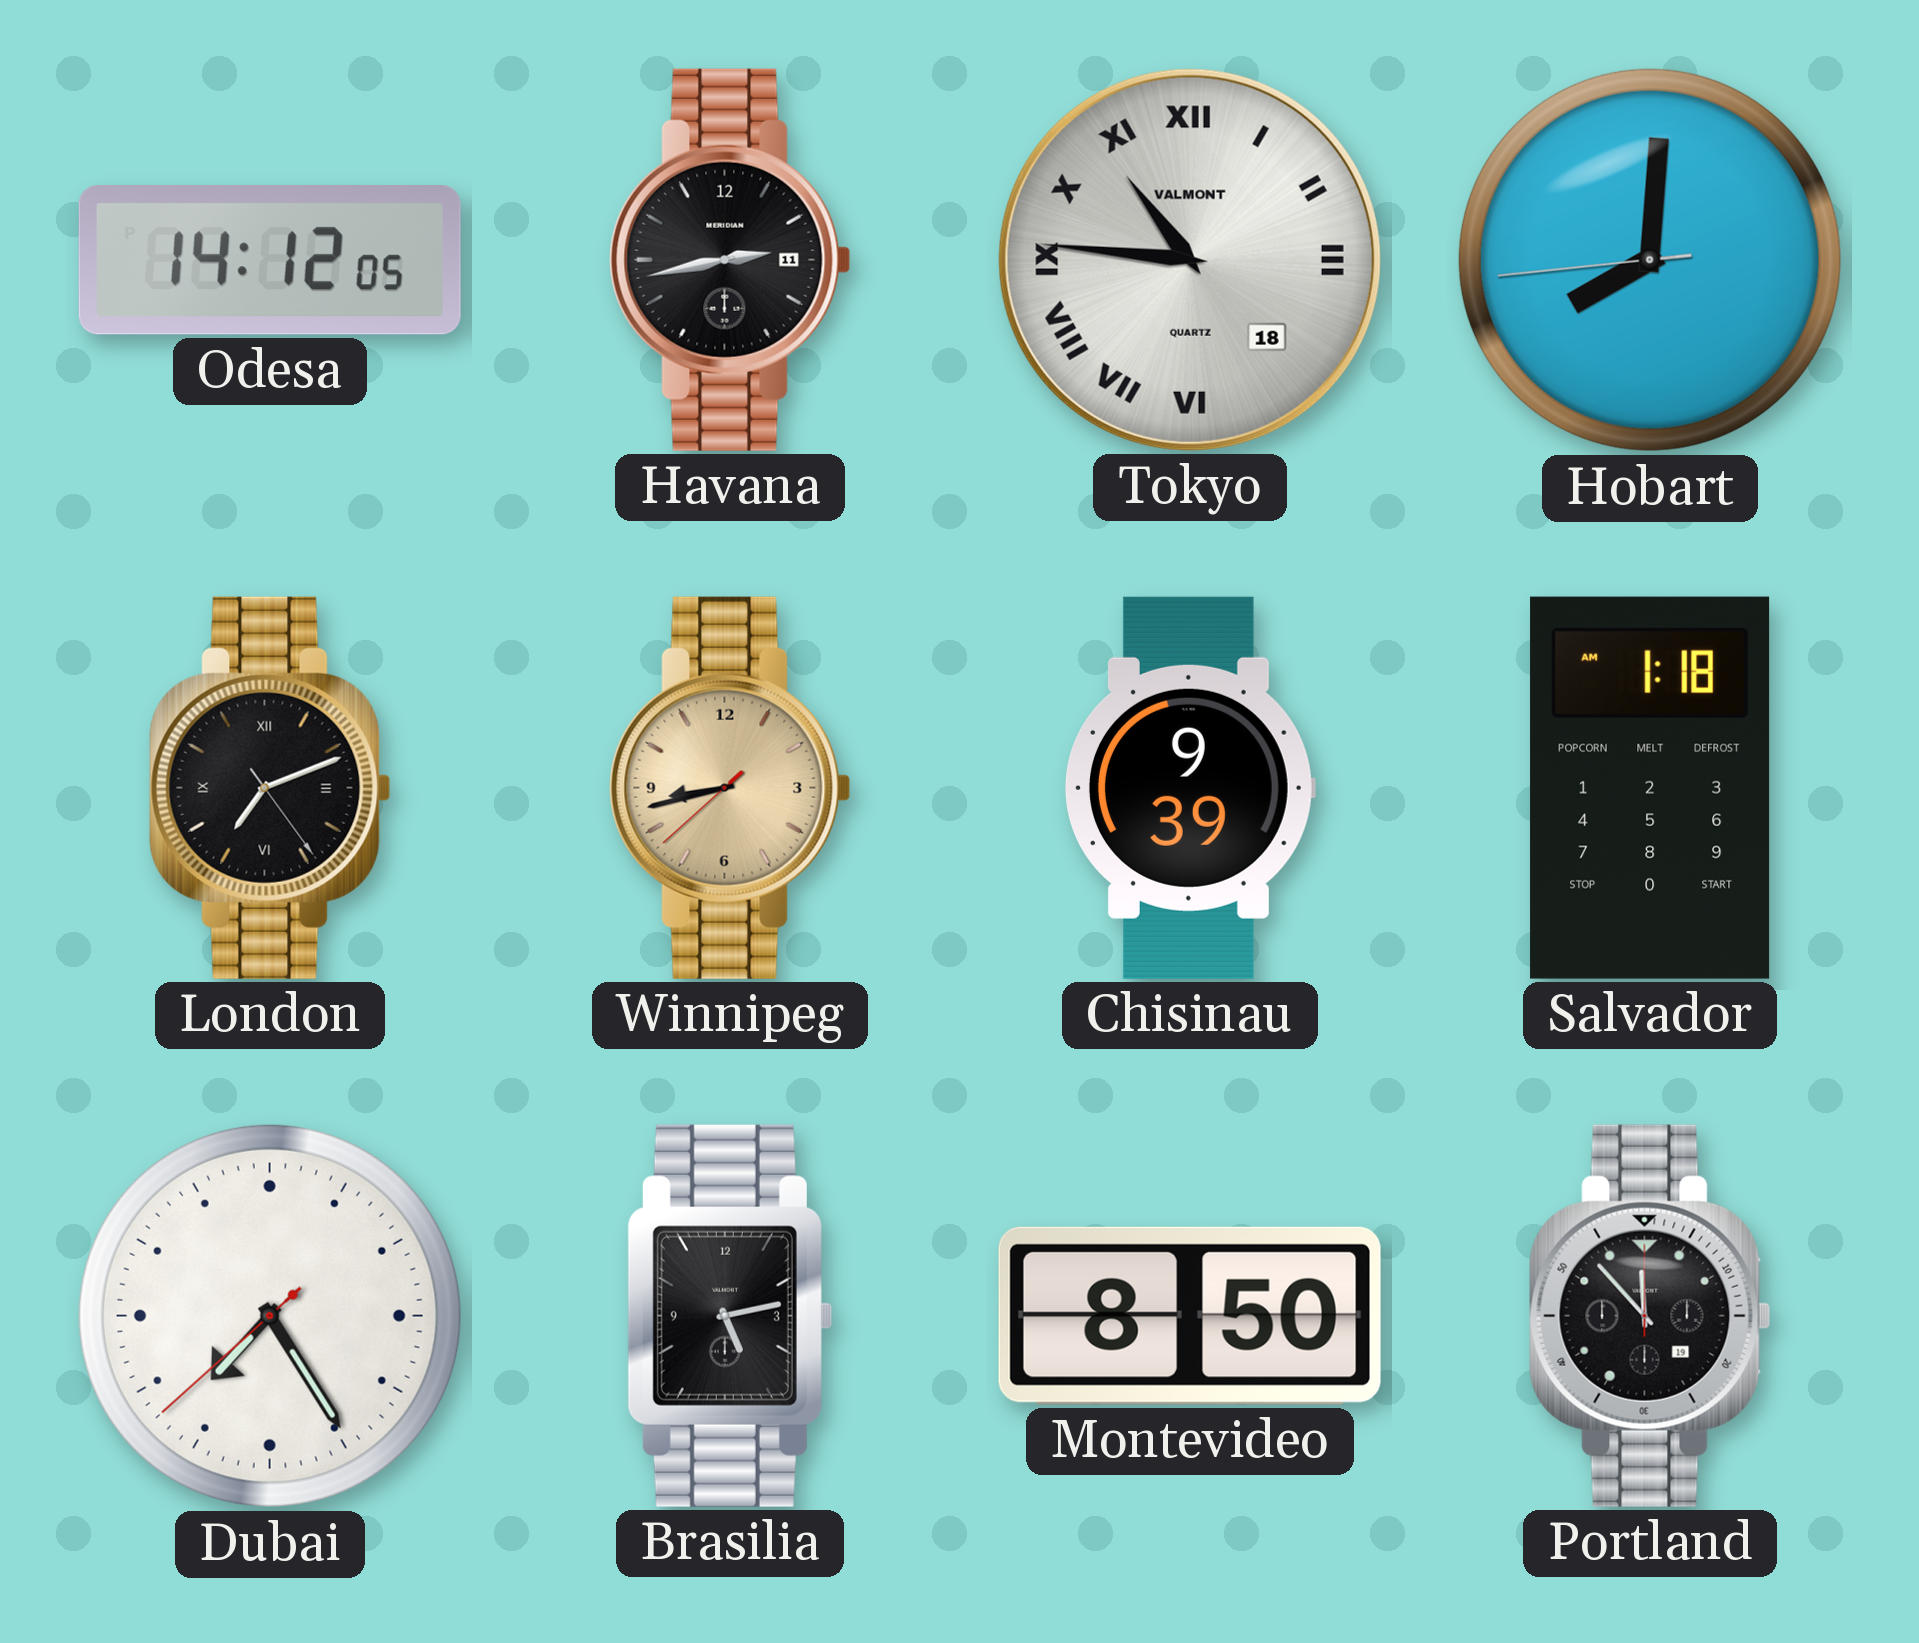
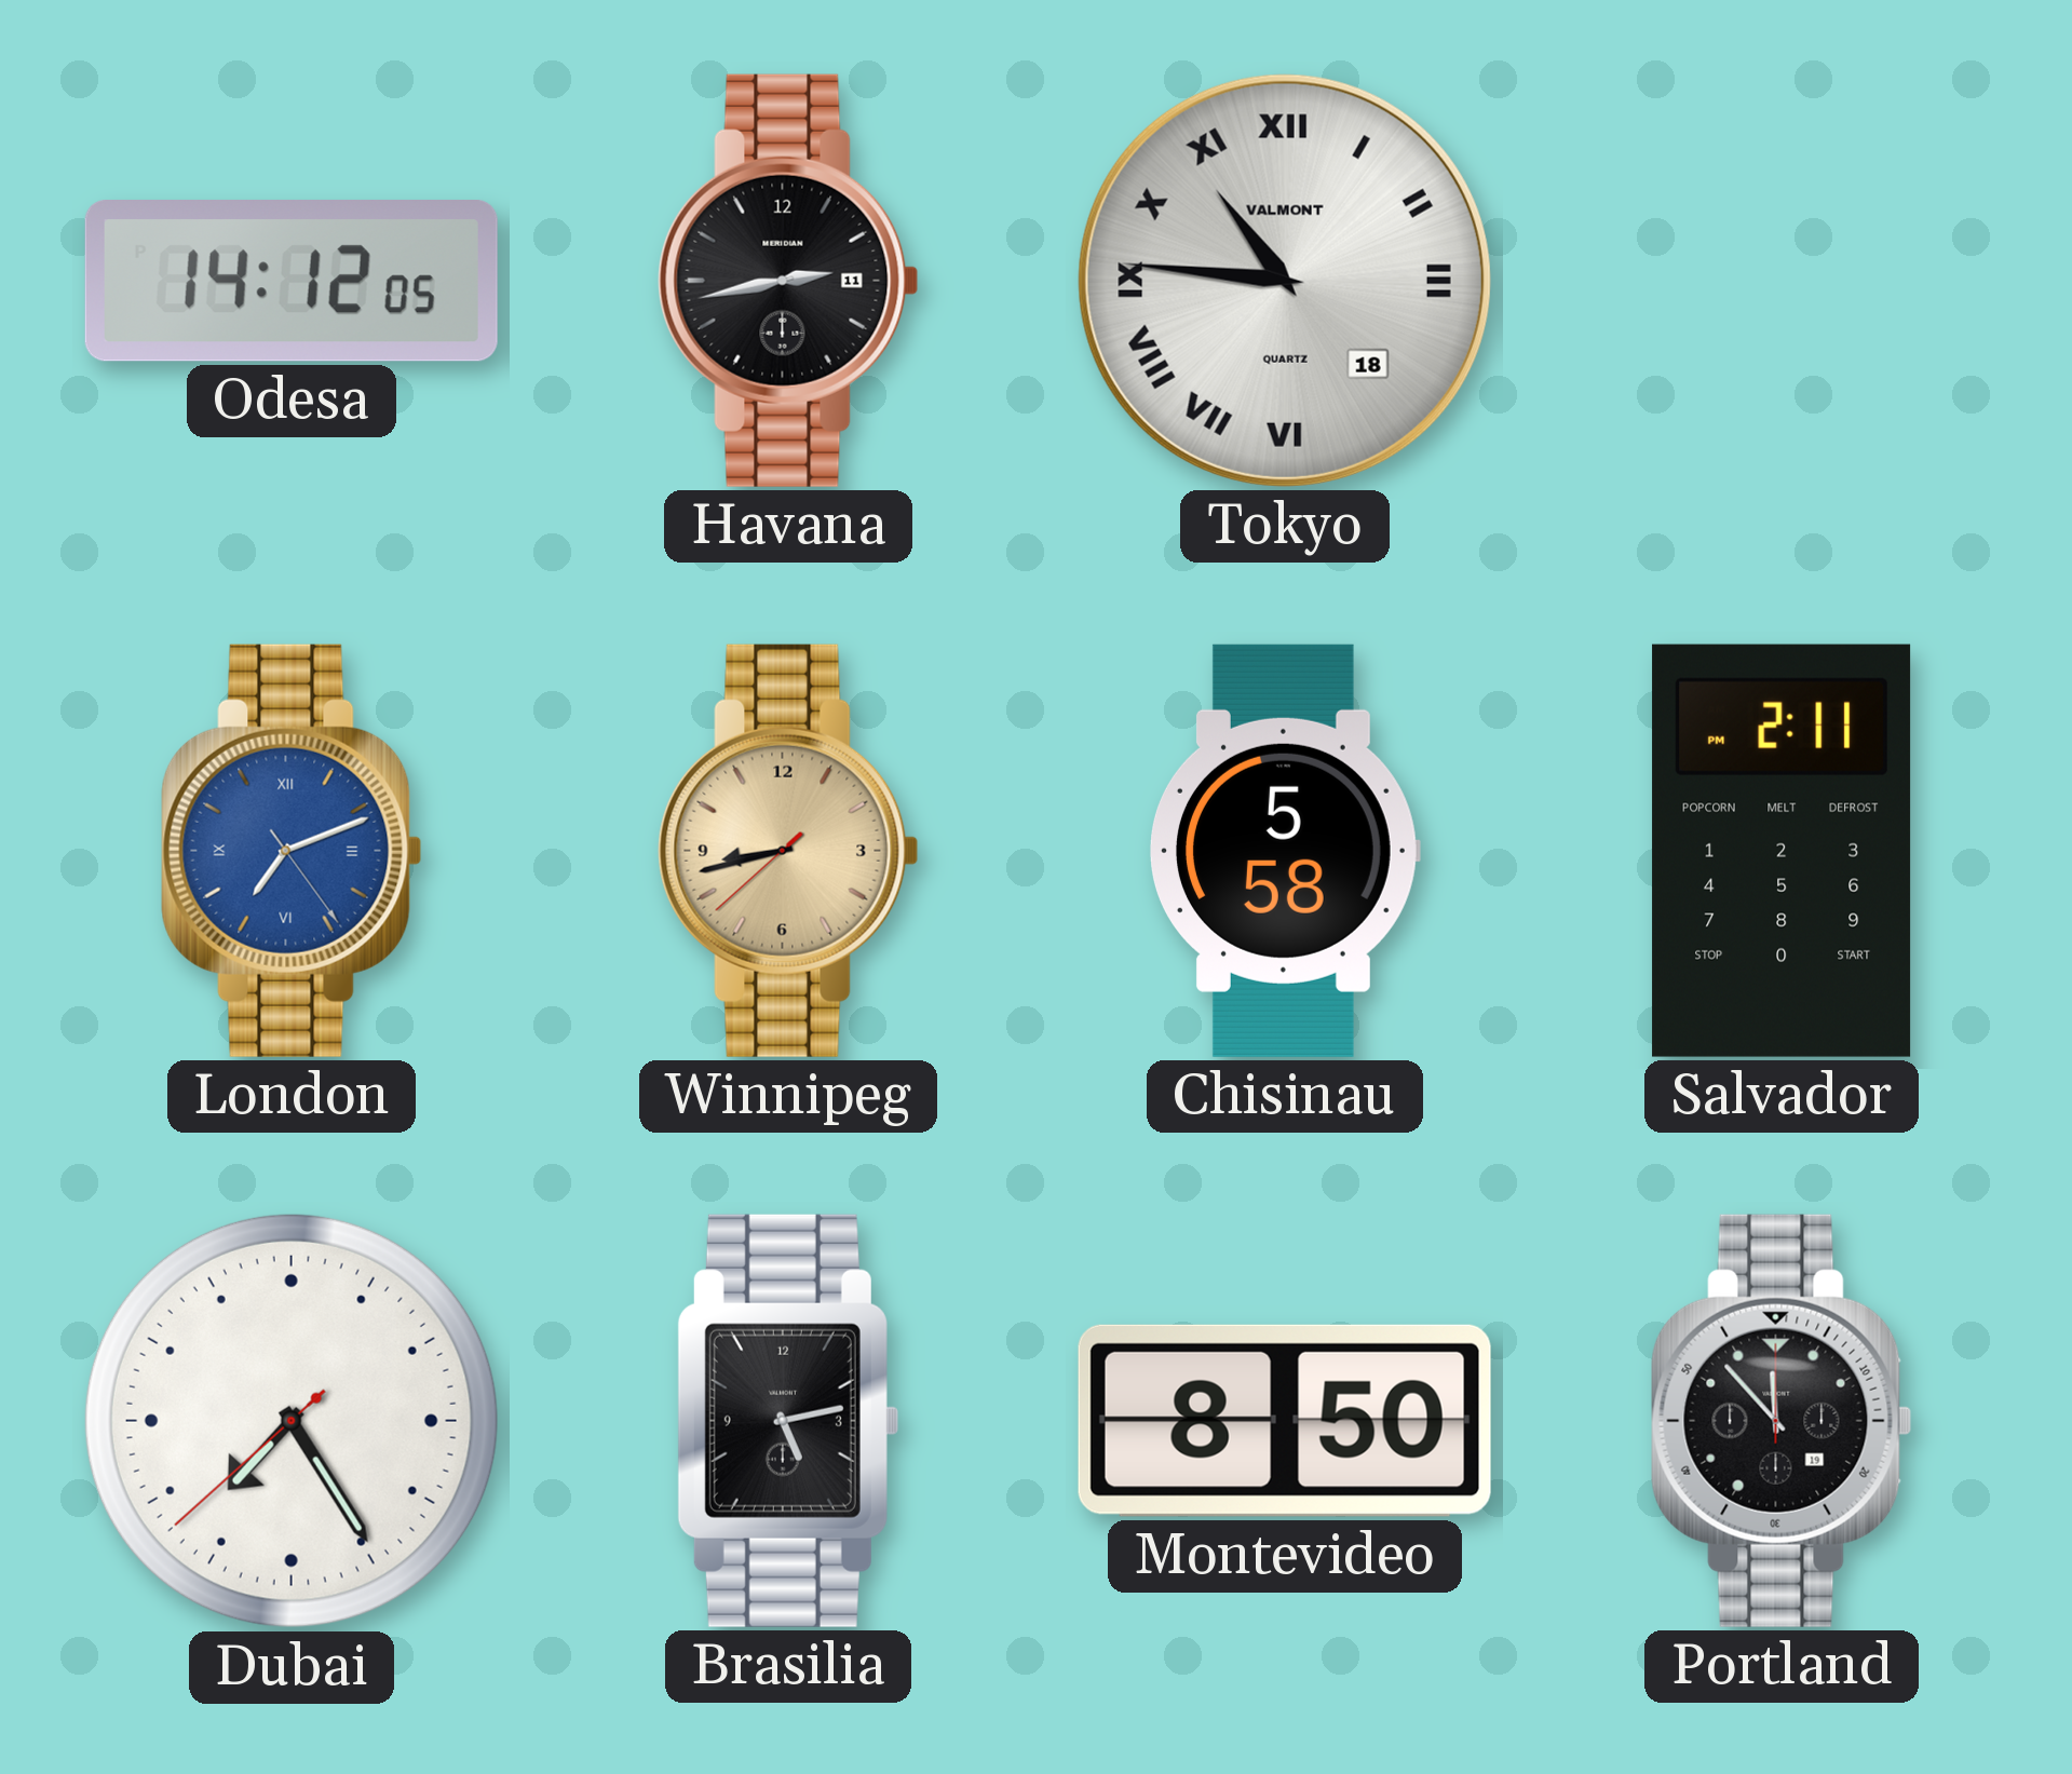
Hobart: 8:00 -> none
London dial: black -> blue
Chisinau: 9:39 -> 5:58
Salvador: 1:18 -> 2:11
